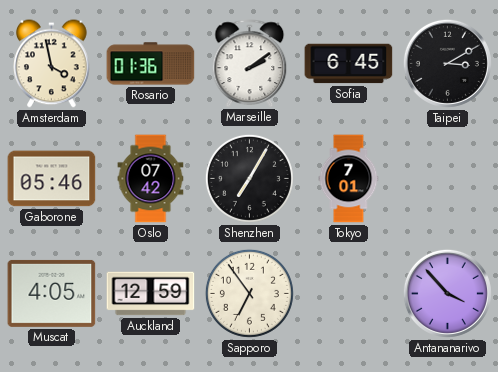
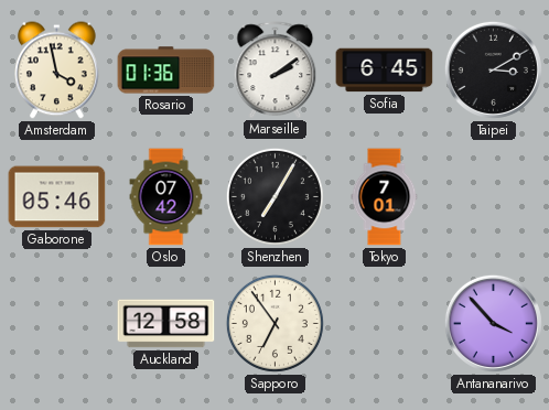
Muscat: 4:05 -> none
Auckland: 12:59 -> 12:58
